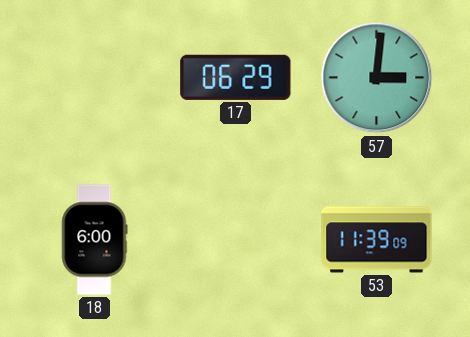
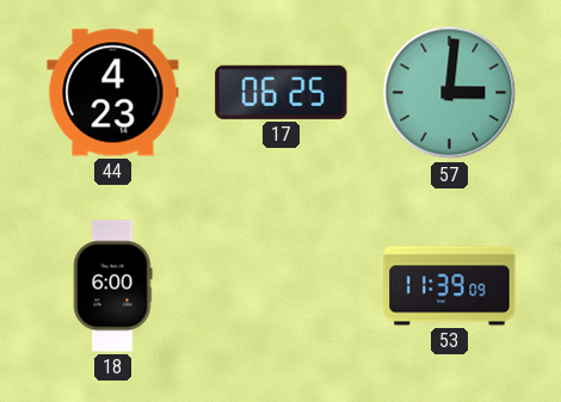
44: none -> 4:23
17: 06:29 -> 06:25
